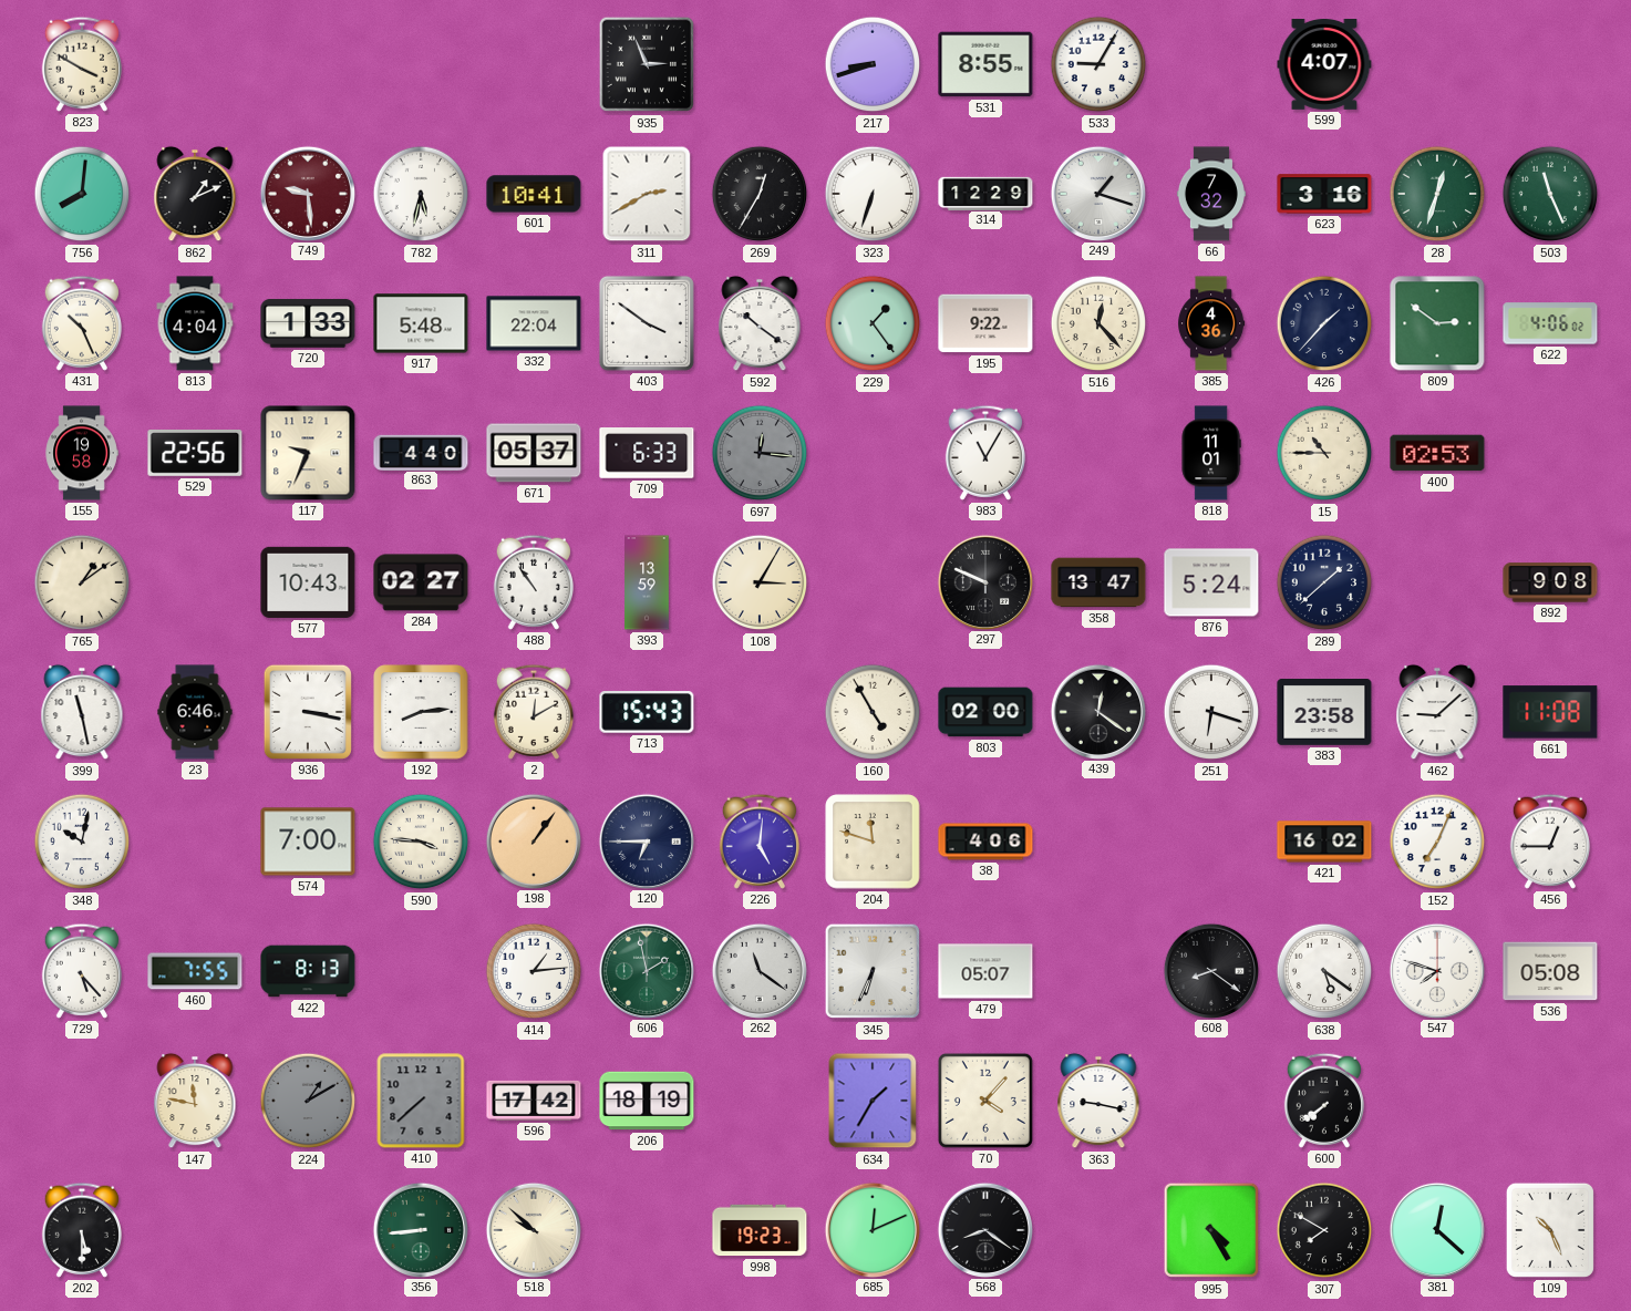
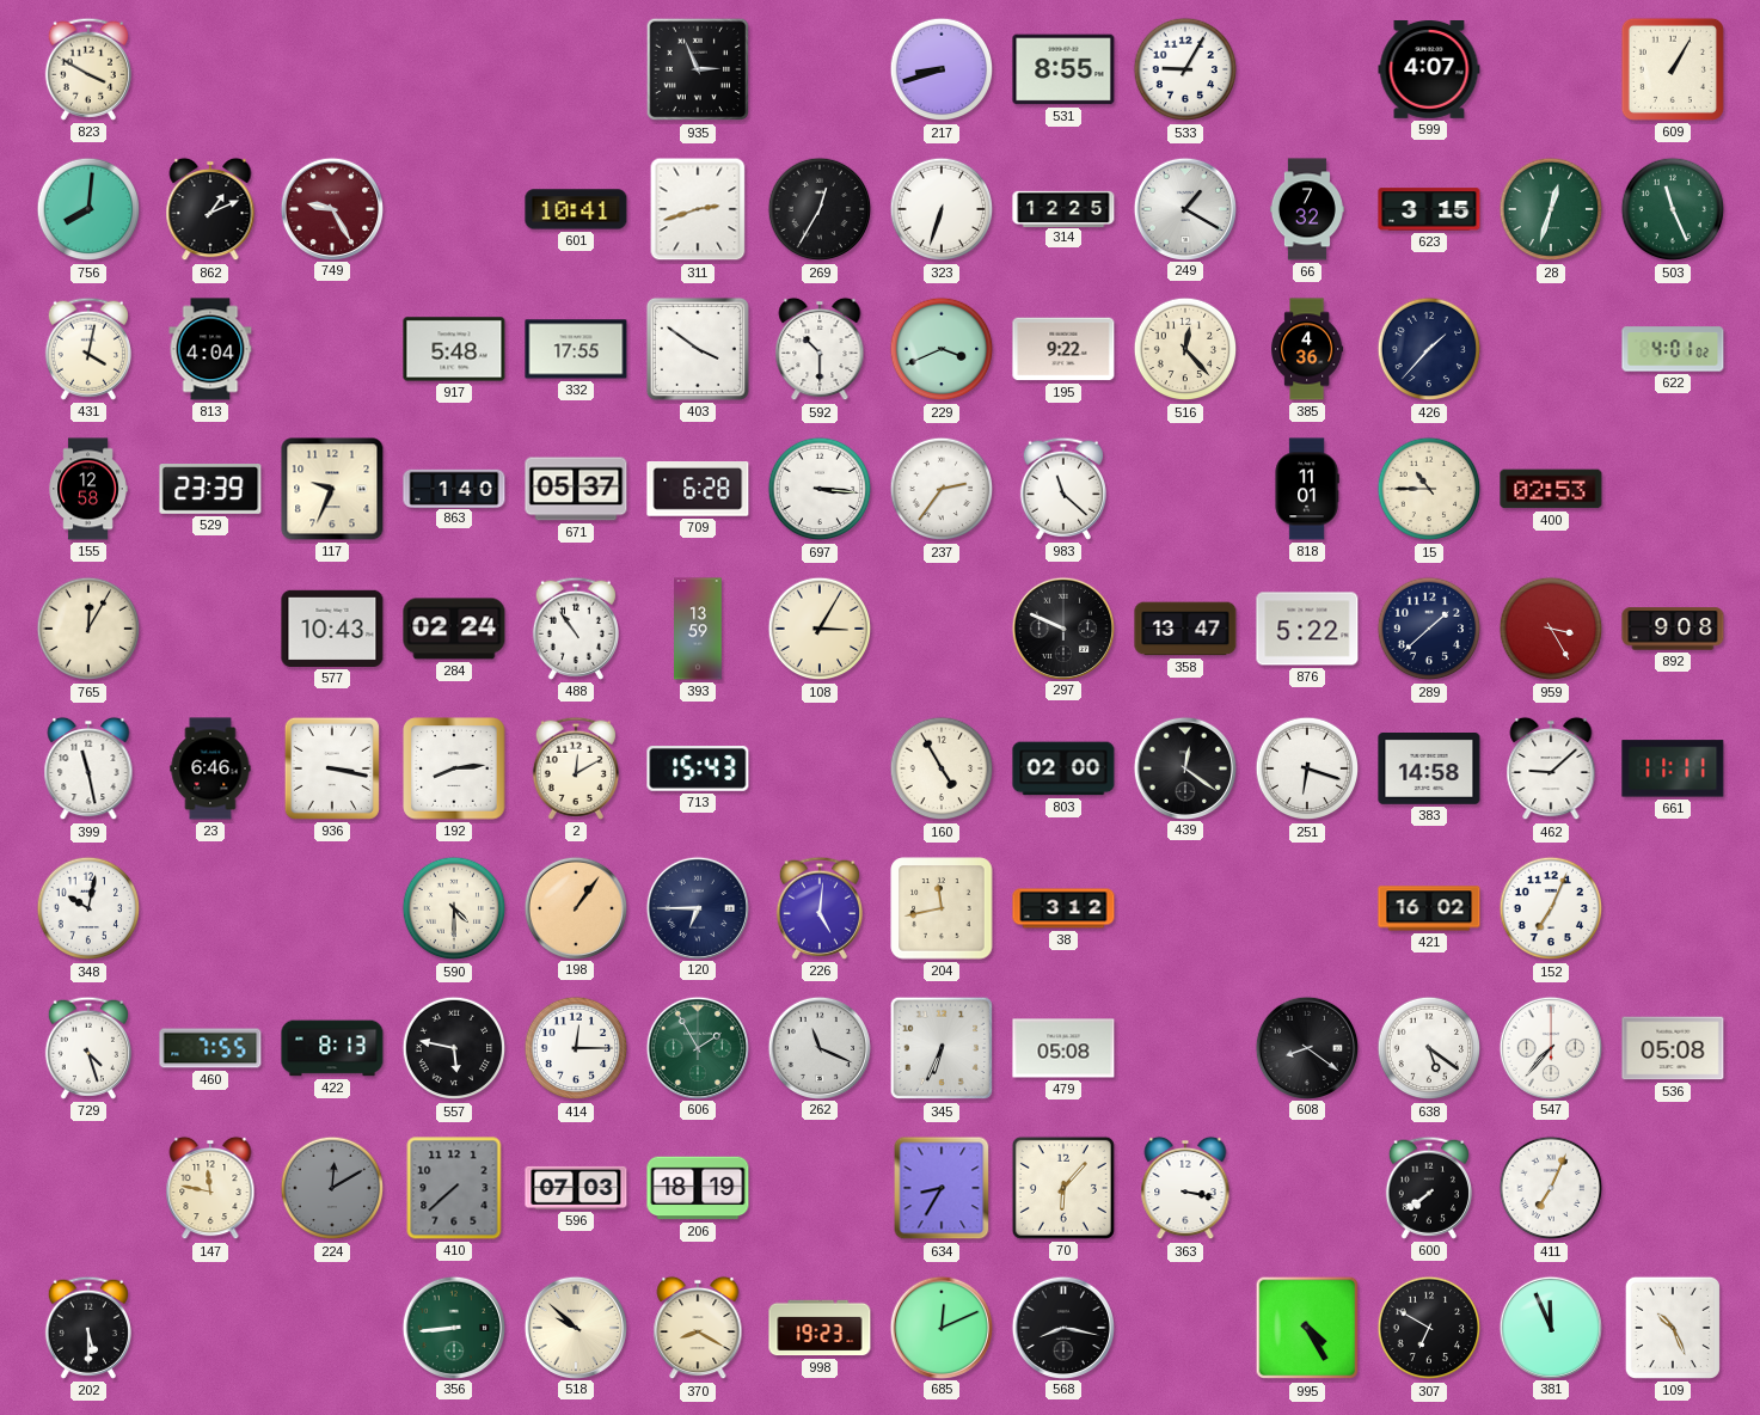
609: none -> 1:05
749: 9:29 -> 9:25
782: 5:32 -> none
311: 2:40 -> 2:42
314: 12:29 -> 12:25
249: 1:18 -> 1:20
623: 3:16 -> 3:15
431: 10:26 -> 4:02
720: 1:33 -> none
332: 22:04 -> 17:55
592: 10:21 -> 10:30
229: 1:24 -> 3:41
809: 2:51 -> none
622: 4:06 -> 4:01
155: 19:58 -> 12:58
529: 22:56 -> 23:39
863: 4:40 -> 1:40
709: 6:33 -> 6:28
697: 12:16 -> 3:16
697 dial: grey -> white
237: none -> 2:36
983: 11:05 -> 11:22
765: 1:09 -> 12:05
284: 02:27 -> 02:24
876: 5:24 -> 5:22
959: none -> 3:25
383: 23:58 -> 14:58
661: 11:08 -> 11:11
574: 7:00 -> none
590: 3:46 -> 4:30
204: 11:48 -> 11:43
38: 4:06 -> 3:12
456: 12:45 -> none
729: 5:23 -> 4:27
557: none -> 5:47
414: 1:14 -> 12:15
606: 1:58 -> 1:55
262: 11:21 -> 11:19
479: 05:07 -> 05:08
547: 7:48 -> 7:37
224: 1:10 -> 12:10
596: 17:42 -> 07:03
634: 1:35 -> 8:35
70: 4:07 -> 6:07
363: 9:17 -> 3:17
411: none -> 7:04
370: none -> 8:20
568: 8:21 -> 8:17
307: 7:50 -> 6:50
381: 12:22 -> 11:56
